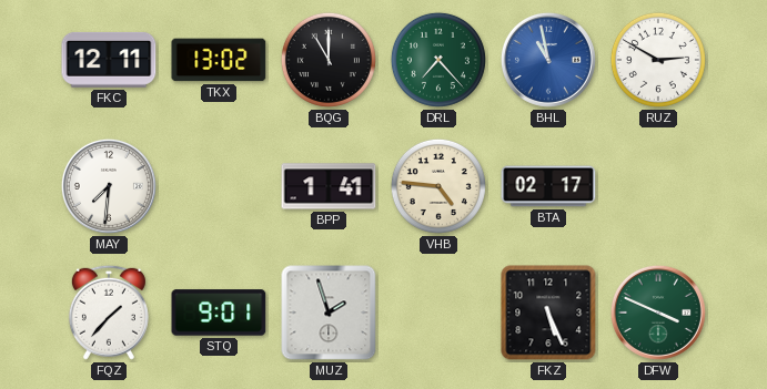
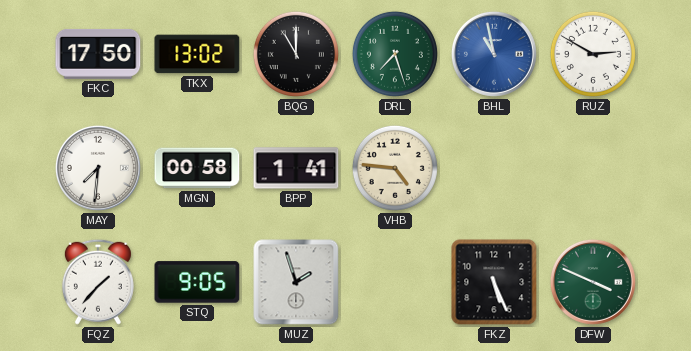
FKC: 12:11 -> 17:50
DRL: 7:23 -> 7:27
MGN: none -> 00:58
BTA: 02:17 -> none
STQ: 9:01 -> 9:05
